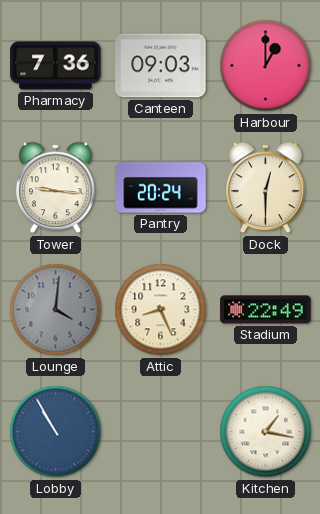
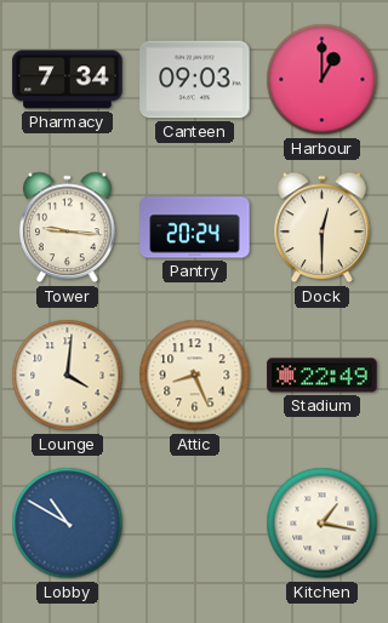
Pharmacy: 7:36 -> 7:34
Lounge dial: grey -> cream
Lobby: 10:55 -> 10:50
